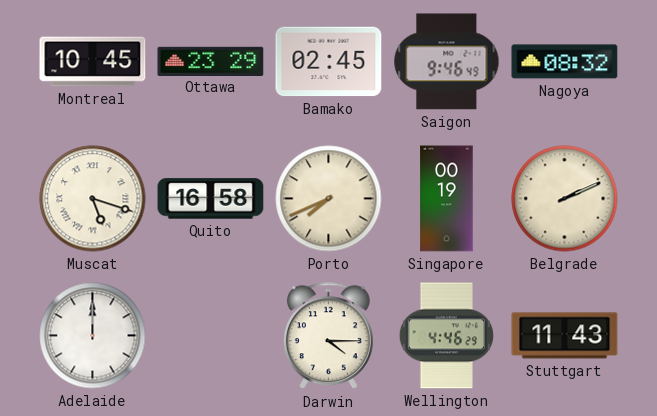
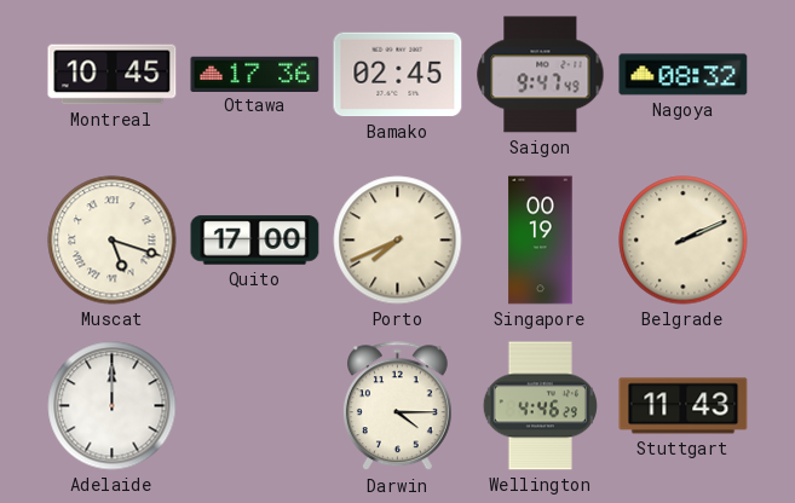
Ottawa: 23:29 -> 17:36
Saigon: 9:46 -> 9:47
Quito: 16:58 -> 17:00
